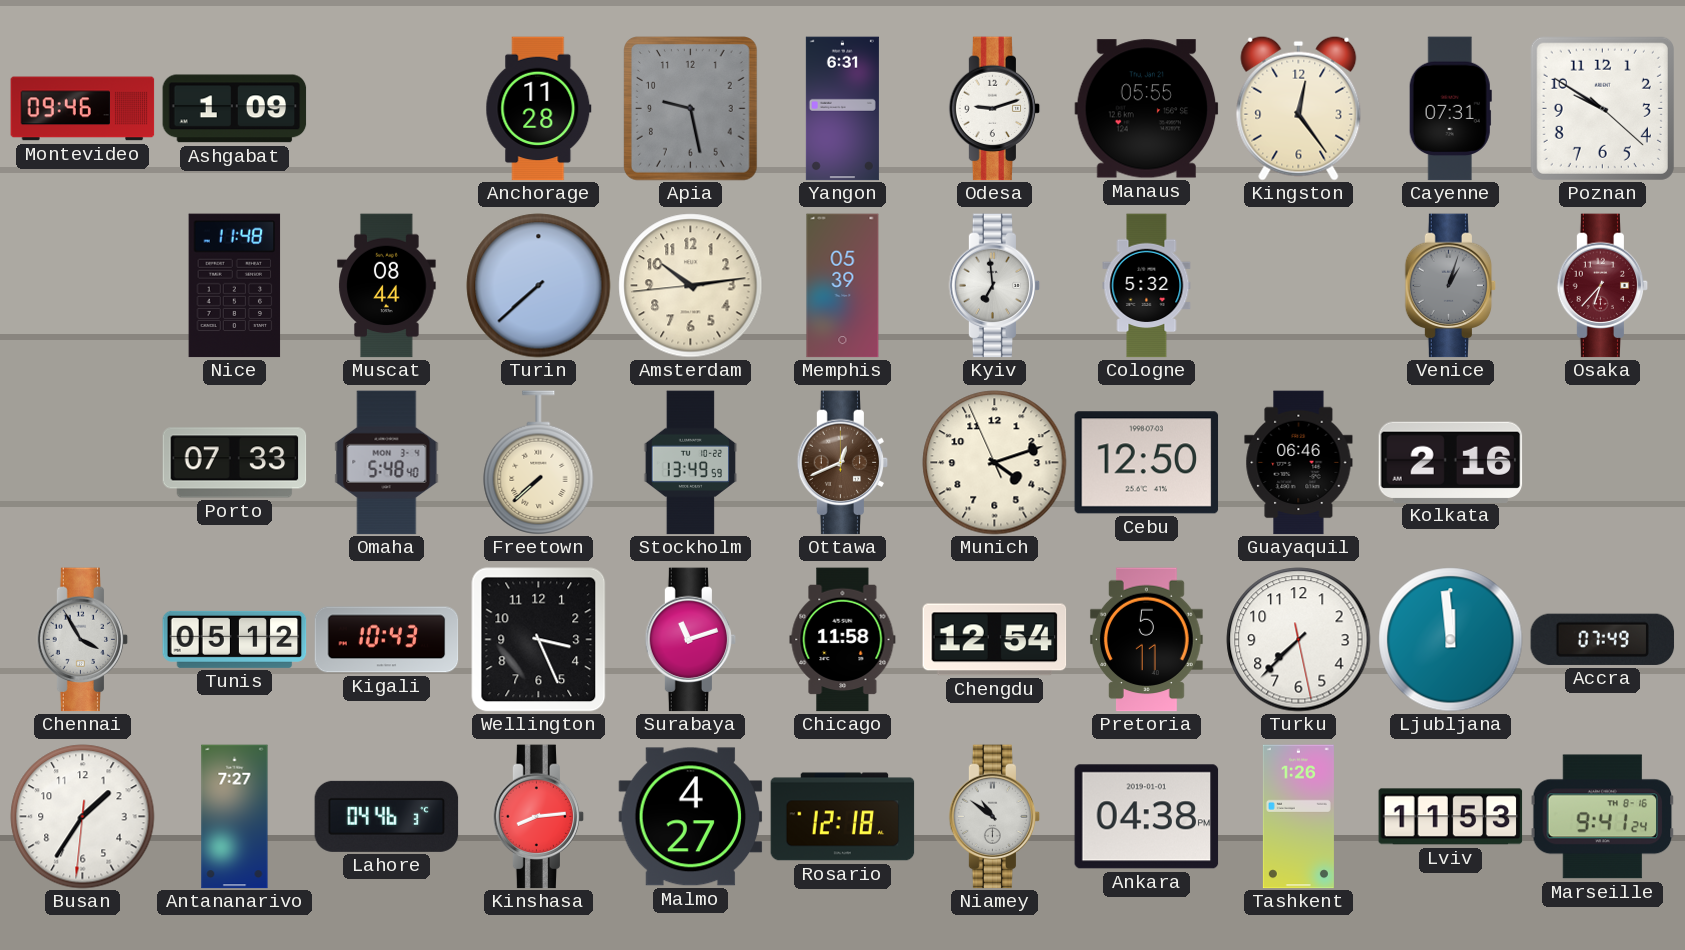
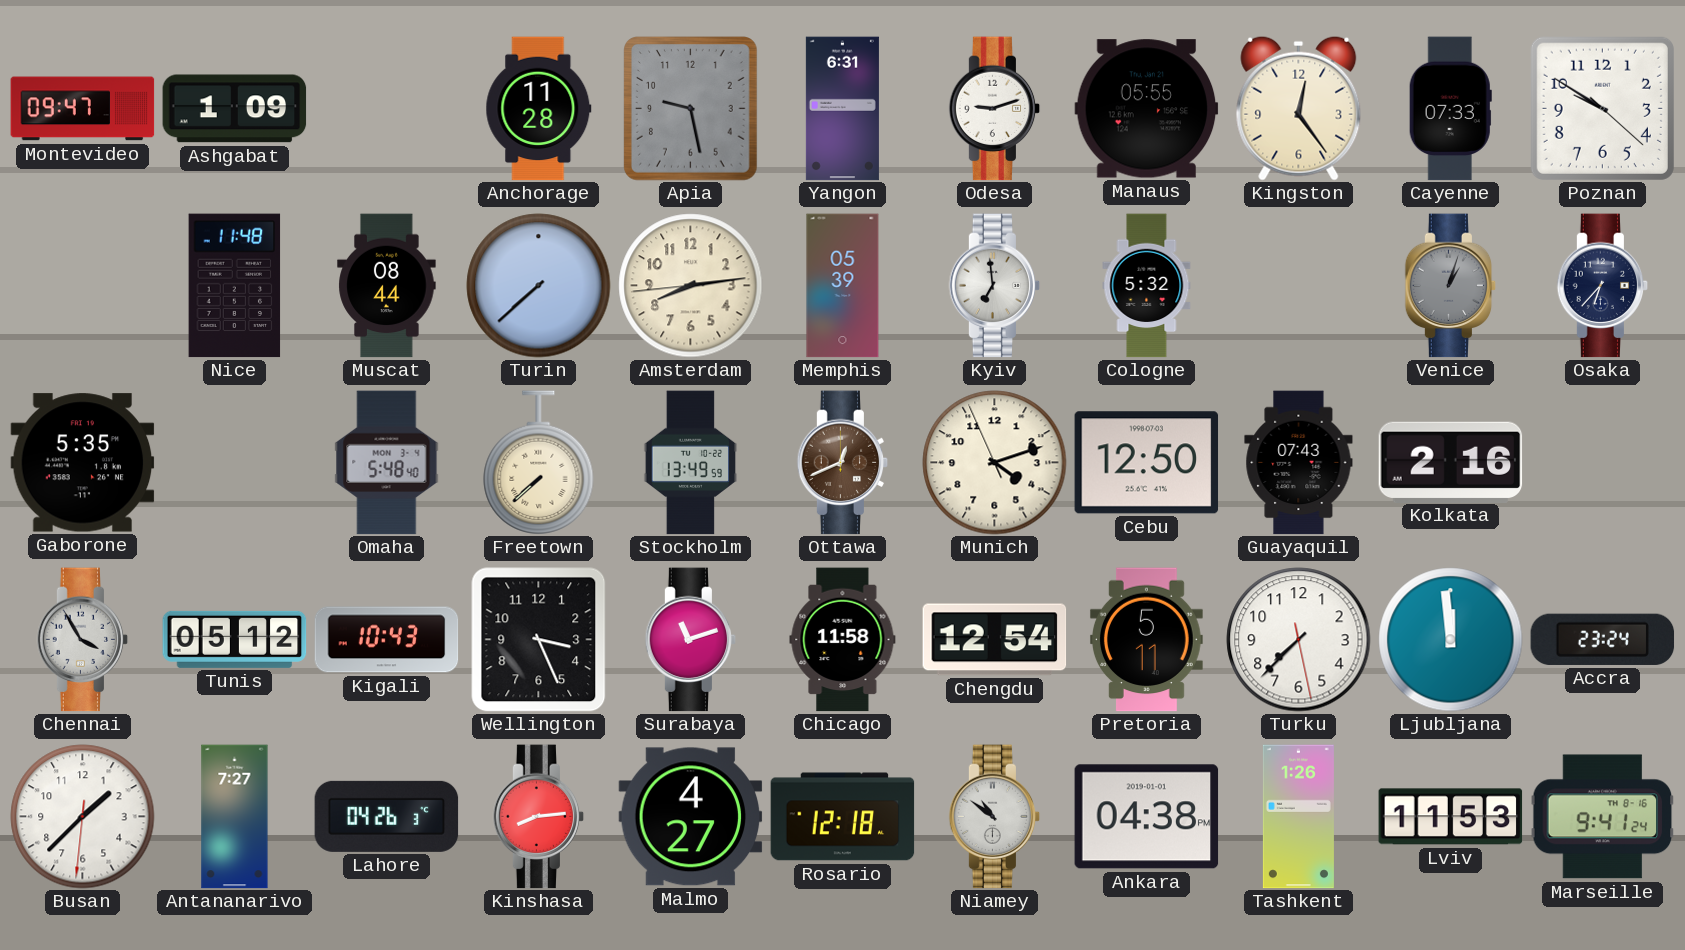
Montevideo: 09:46 -> 09:47
Cayenne: 07:31 -> 07:33
Amsterdam: 10:13 -> 8:13
Osaka dial: burgundy -> navy
Gaborone: none -> 5:35
Porto: 07:33 -> none
Guayaquil: 06:46 -> 07:43
Accra: 07:49 -> 23:24
Busan: 1:35 -> 1:37
Lahore: 04:46 -> 04:26
